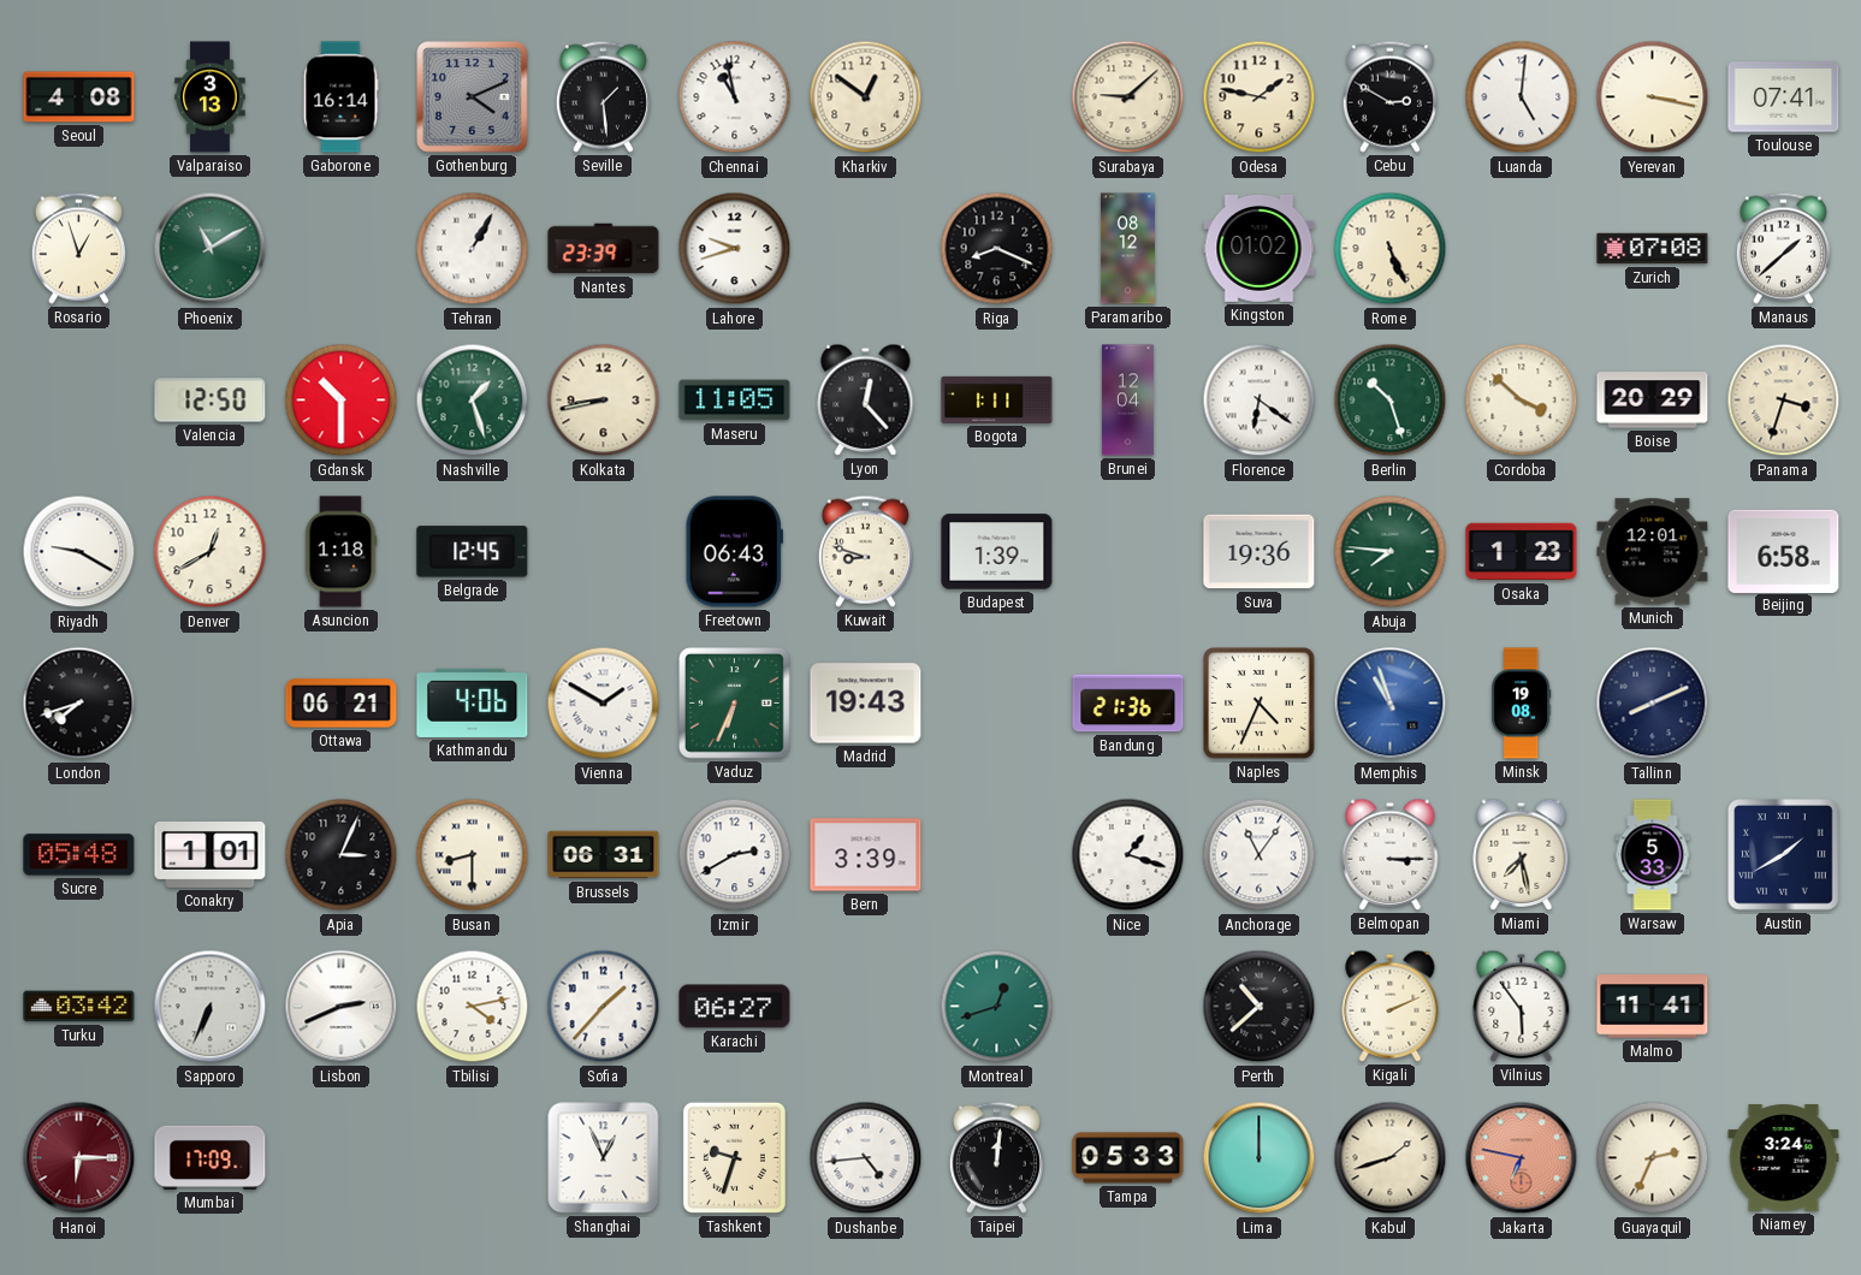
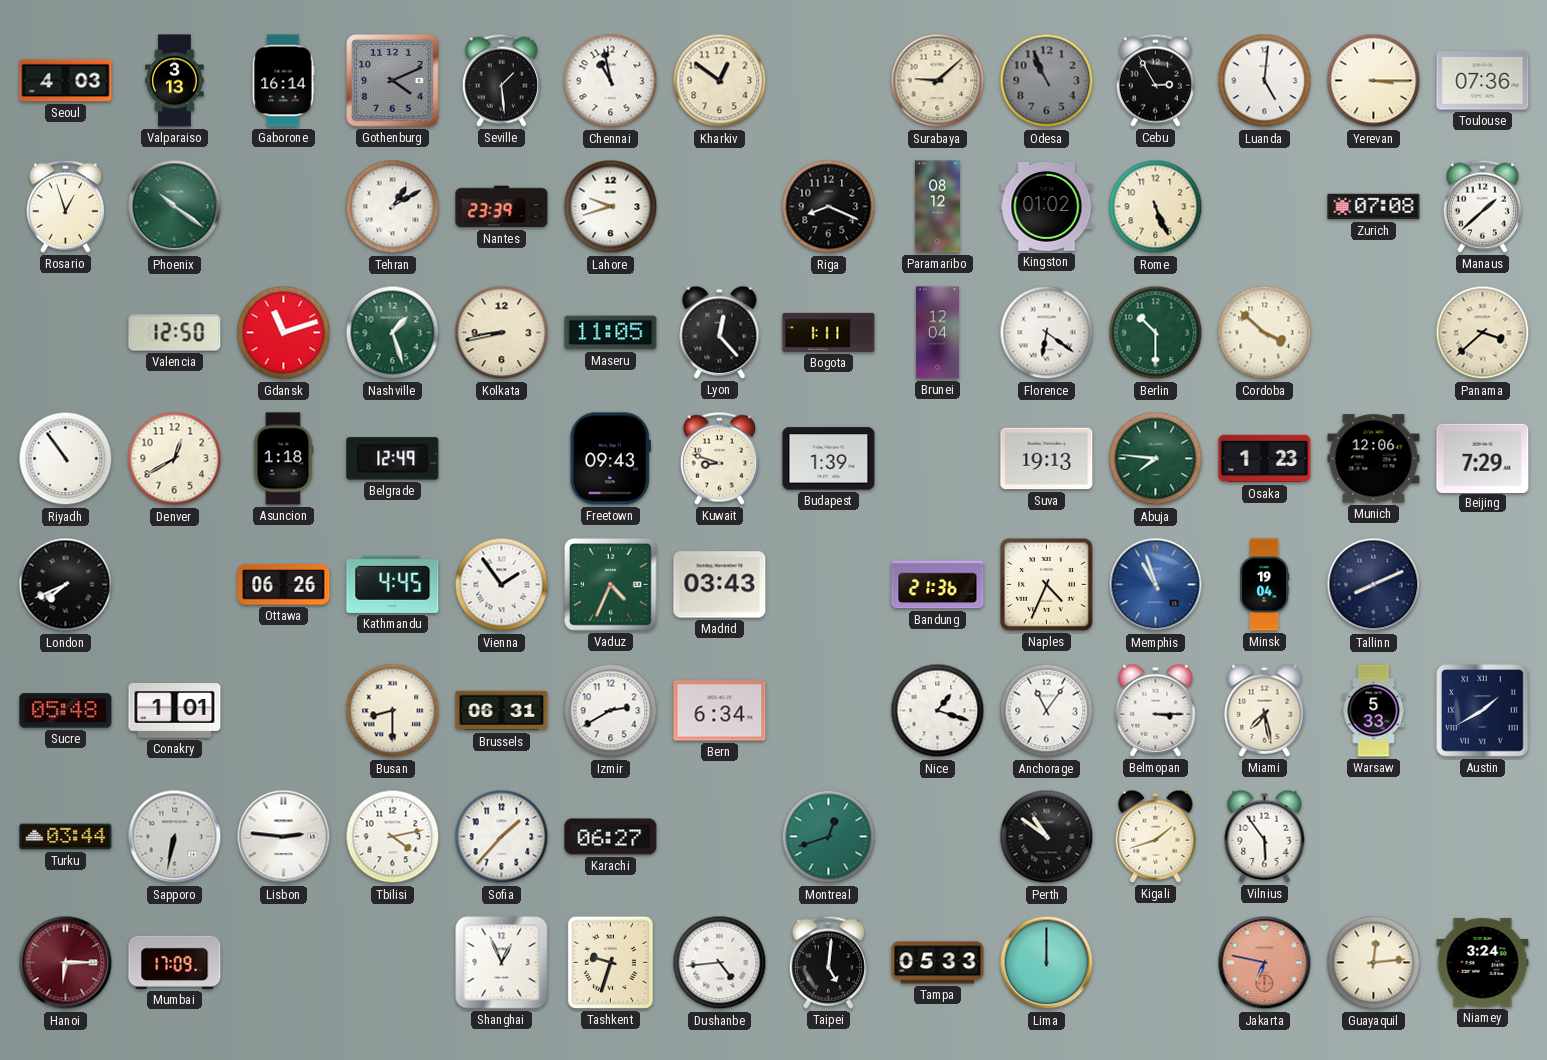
Seoul: 4:08 -> 4:03
Odesa: 1:47 -> 10:56
Odesa dial: cream -> grey
Cebu: 2:50 -> 2:55
Yerevan: 3:17 -> 3:15
Toulouse: 07:41 -> 07:36
Phoenix: 11:10 -> 10:21
Tehran: 1:05 -> 1:10
Gdansk: 10:30 -> 11:12
Berlin: 10:27 -> 10:30
Boise: 20:29 -> none
Panama: 3:33 -> 3:38
Riyadh: 9:20 -> 10:54
Belgrade: 12:45 -> 12:49
Freetown: 06:43 -> 09:43
Suva: 19:36 -> 19:13
Munich: 12:01 -> 12:06
Beijing: 6:58 -> 7:29
London: 7:42 -> 7:41
Ottawa: 06:21 -> 06:26
Kathmandu: 4:06 -> 4:45
Vienna: 1:50 -> 1:54
Vaduz: 6:34 -> 4:34
Madrid: 19:43 -> 03:43
Minsk: 19:08 -> 19:04
Apia: 3:04 -> none
Bern: 3:39 -> 6:34
Turku: 03:42 -> 03:44
Sapporo: 6:34 -> 6:32
Lisbon: 2:41 -> 2:46
Perth: 10:38 -> 10:51
Kigali: 2:11 -> 1:42
Malmo: 11:41 -> none
Taipei: 12:01 -> 5:01
Kabul: 1:42 -> none
Guayaquil: 2:34 -> 12:14
